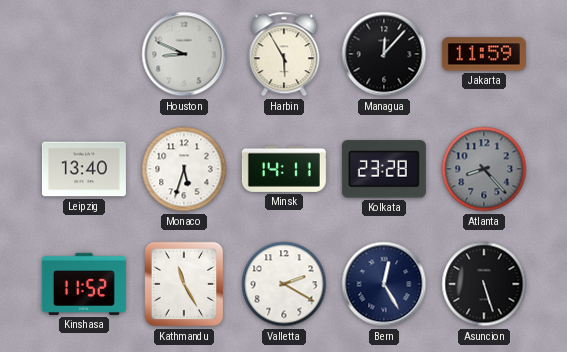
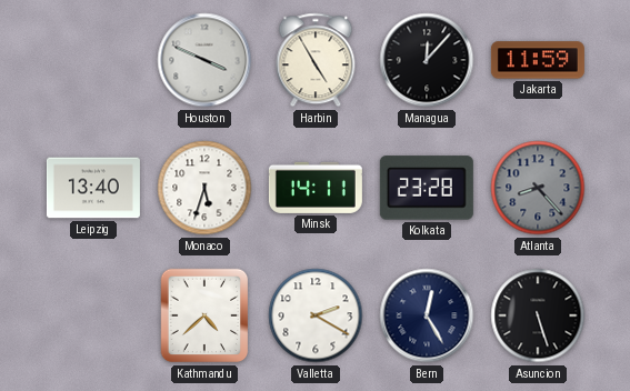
Houston: 8:49 -> 3:49
Harbin: 5:55 -> 4:55
Kinshasa: 11:52 -> none
Kathmandu: 11:25 -> 4:38
